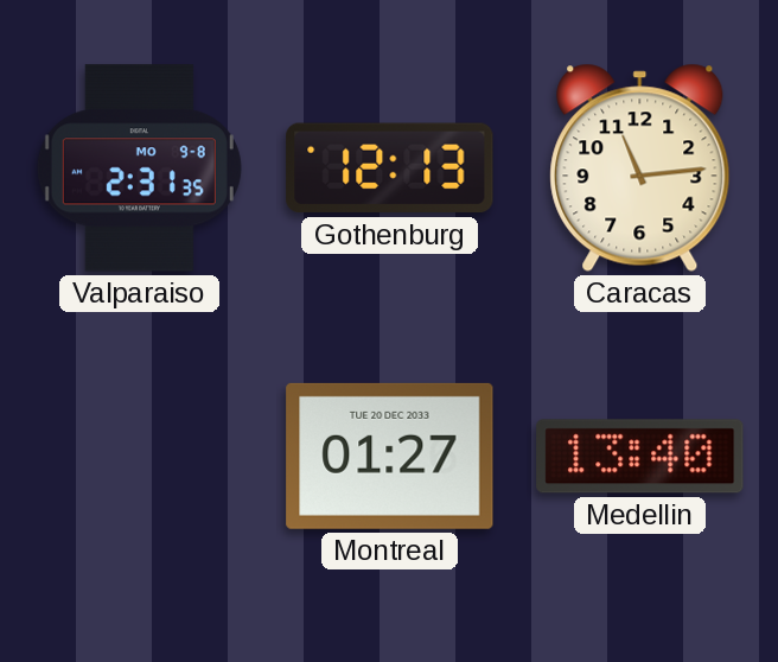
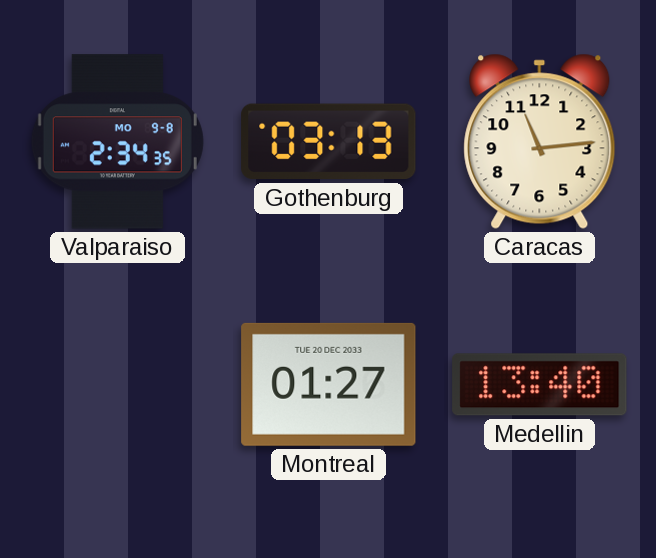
Valparaiso: 2:31 -> 2:34
Gothenburg: 12:13 -> 03:13
